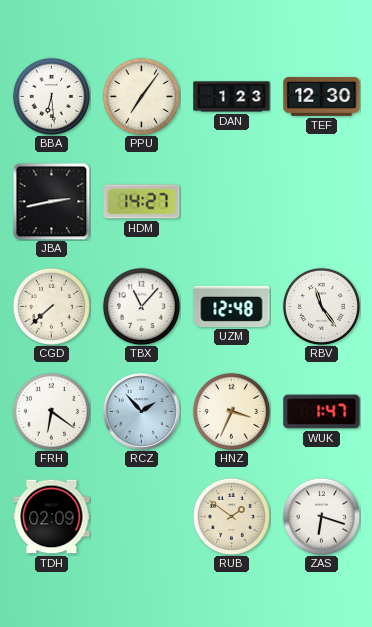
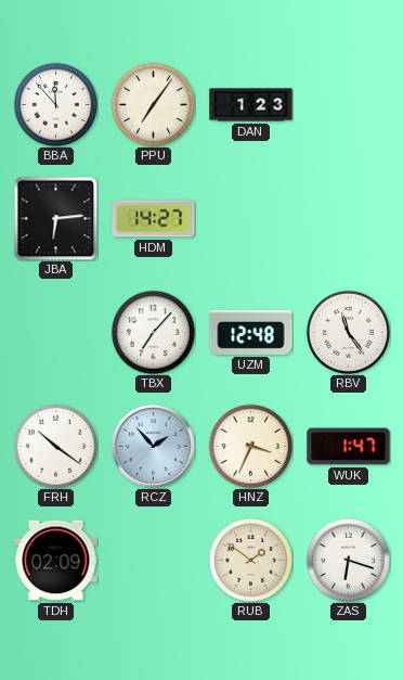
BBA: 6:29 -> 11:53
TEF: 12:30 -> none
JBA: 2:43 -> 6:14
CGD: 7:38 -> none
TBX: 11:07 -> 7:07
FRH: 6:21 -> 10:21
